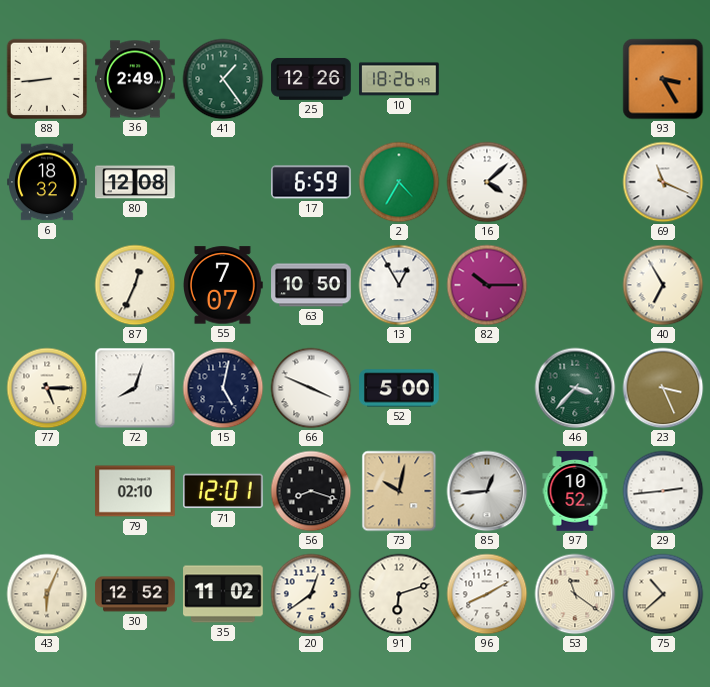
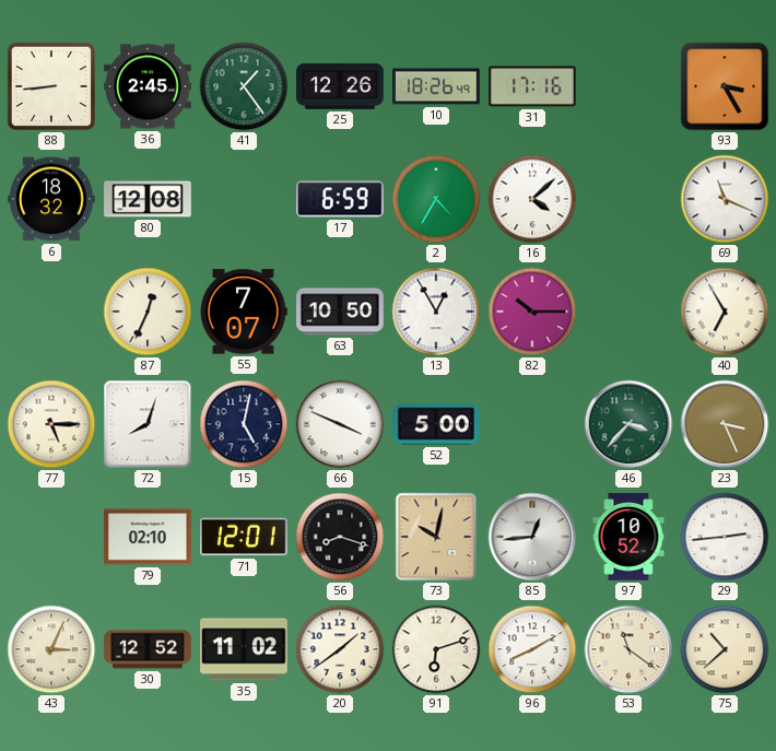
36: 2:49 -> 2:45
31: none -> 17:16
43: 6:04 -> 3:04
20: 12:39 -> 1:39
